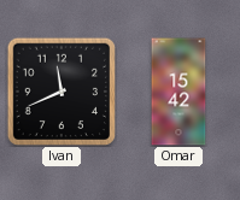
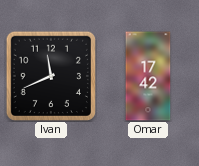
Omar: 15:42 -> 17:42
